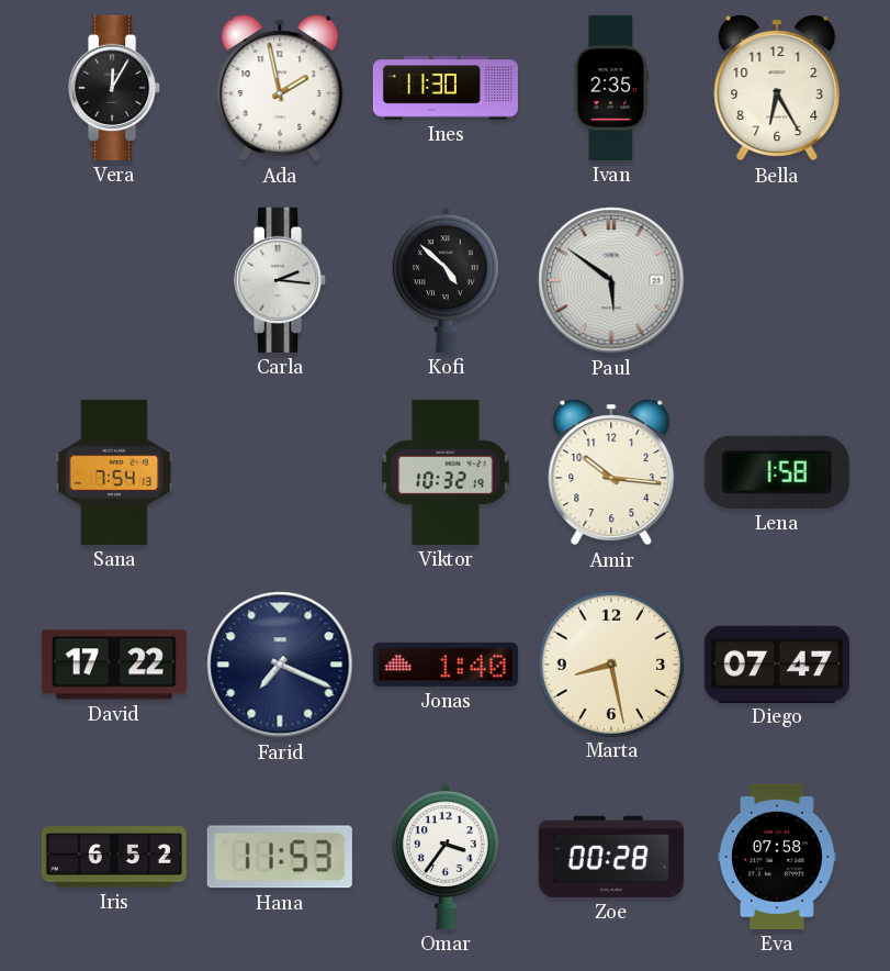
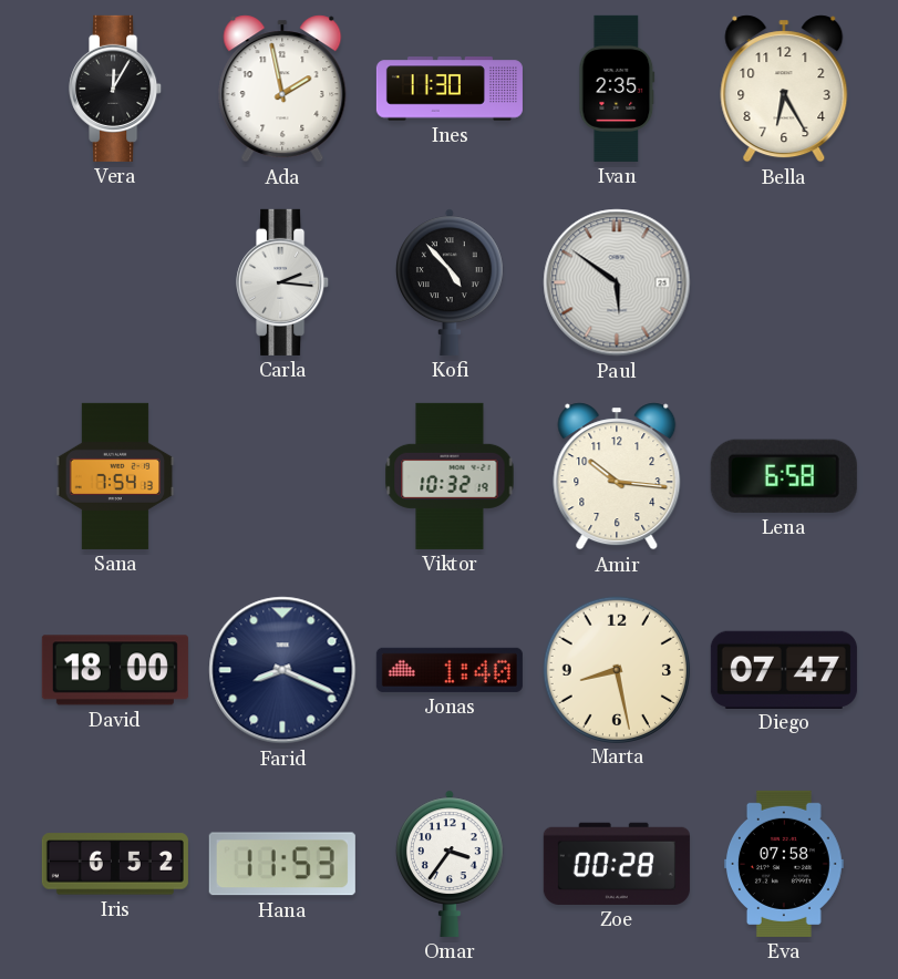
Kofi: 4:52 -> 4:53
Lena: 1:58 -> 6:58
David: 17:22 -> 18:00
Farid: 7:19 -> 8:19
